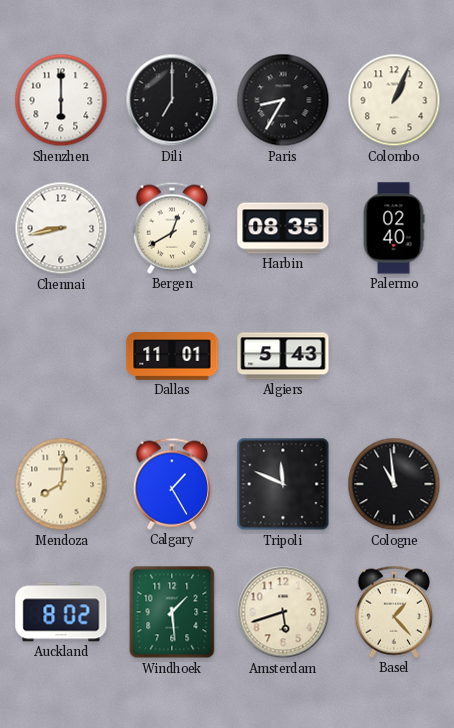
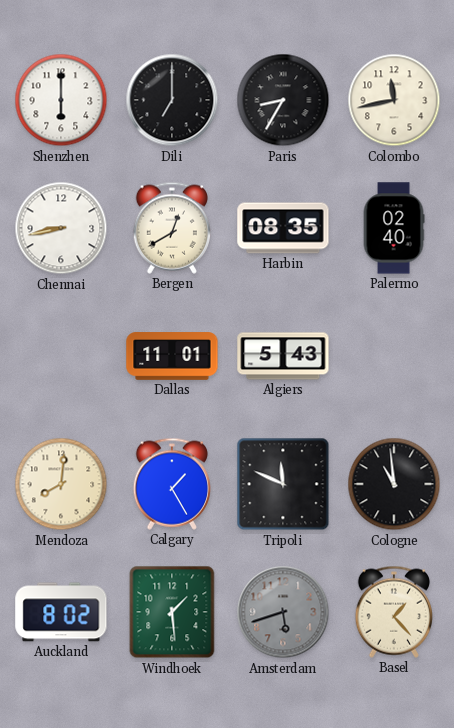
Colombo: 1:04 -> 11:43
Amsterdam dial: cream -> grey
